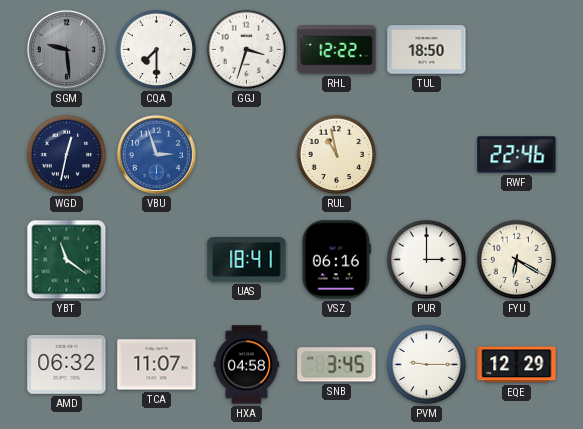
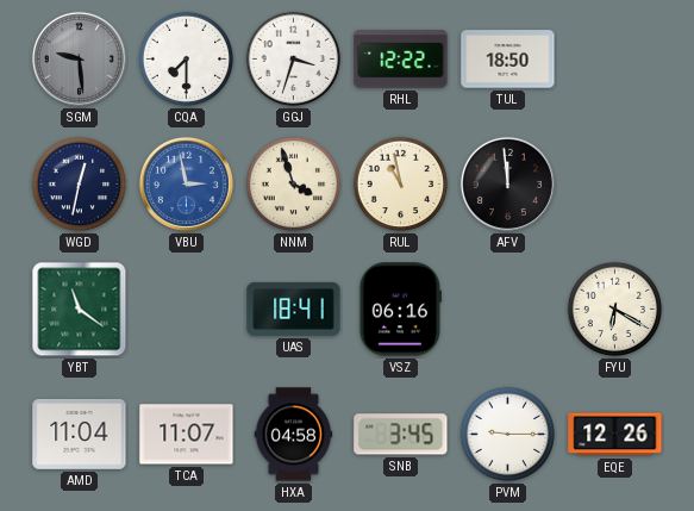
VBU: 2:57 -> 2:58
NNM: none -> 3:57
AFV: none -> 11:59
RWF: 22:46 -> none
PUR: 3:00 -> none
AMD: 06:32 -> 11:04
EQE: 12:29 -> 12:26
